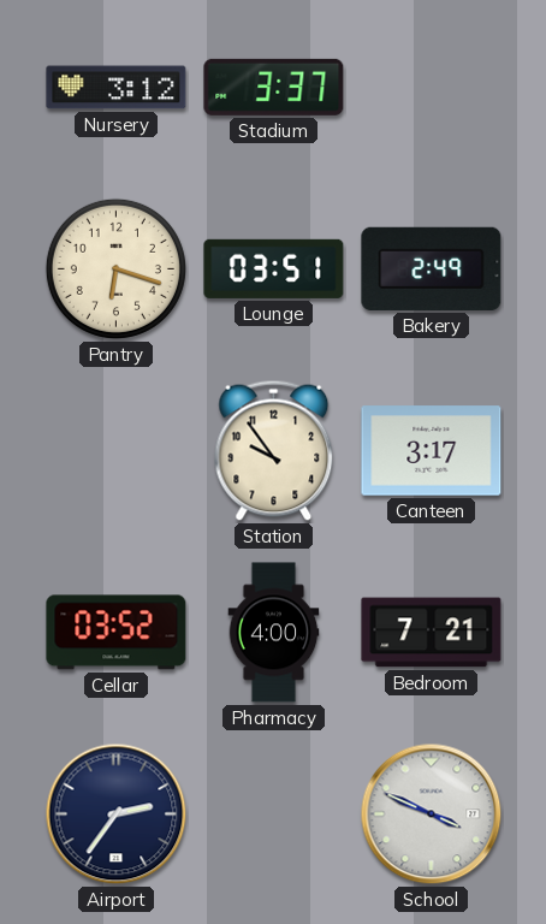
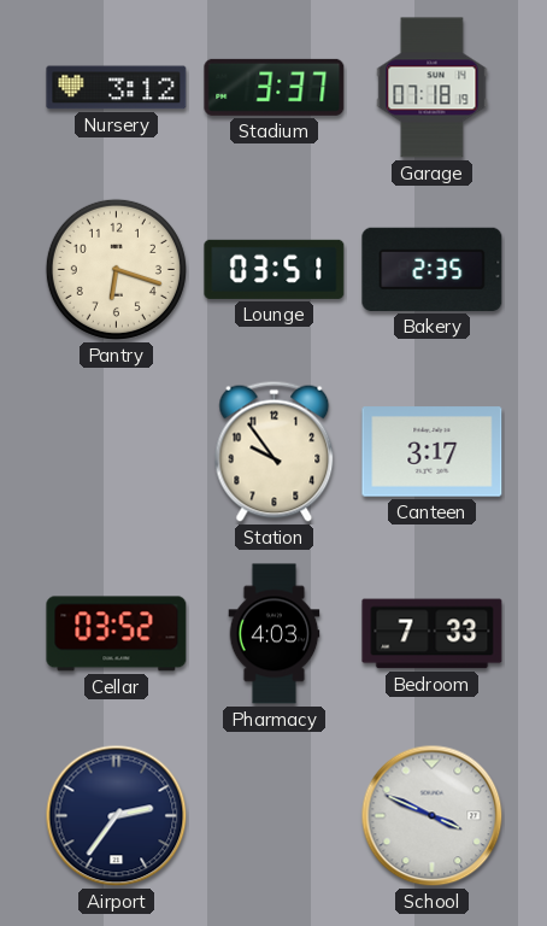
Garage: none -> 07:18
Bakery: 2:49 -> 2:35
Pharmacy: 4:00 -> 4:03
Bedroom: 7:21 -> 7:33
